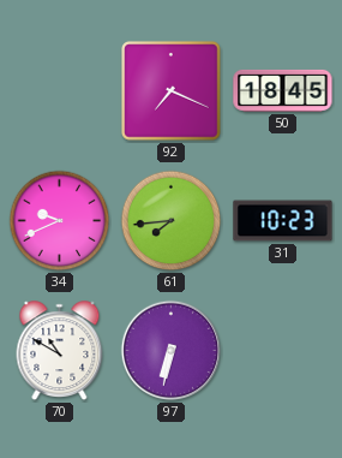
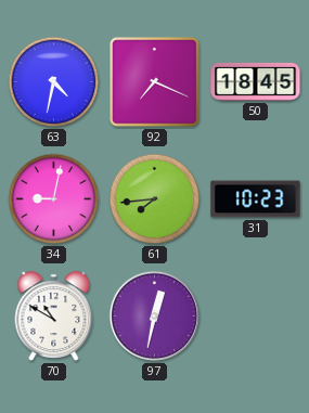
63: none -> 4:32
34: 9:41 -> 9:02
97: 6:32 -> 12:32
